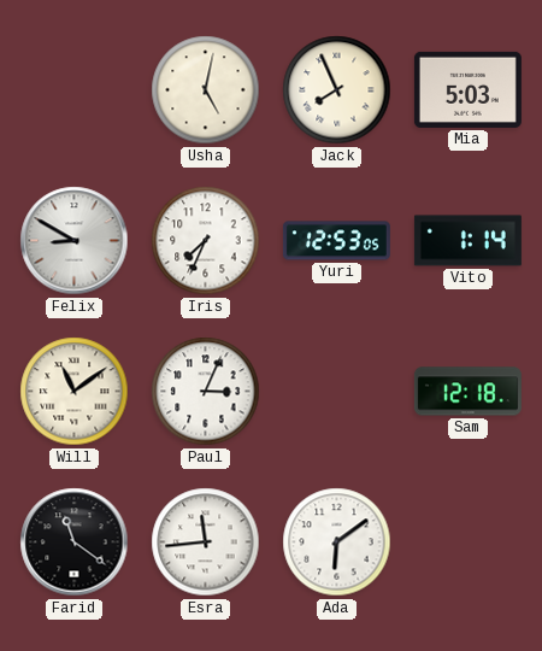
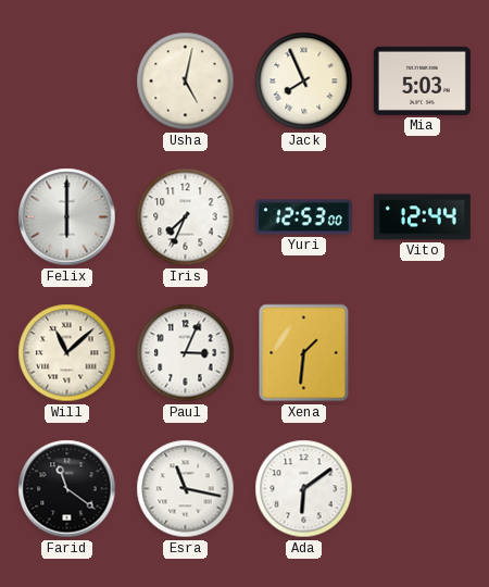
Felix: 8:50 -> 6:00
Yuri: 12:53:05 -> 12:53:00
Vito: 1:14 -> 12:44
Will: 11:09 -> 11:08
Xena: none -> 1:31
Sam: 12:18 -> none
Esra: 11:44 -> 11:17
